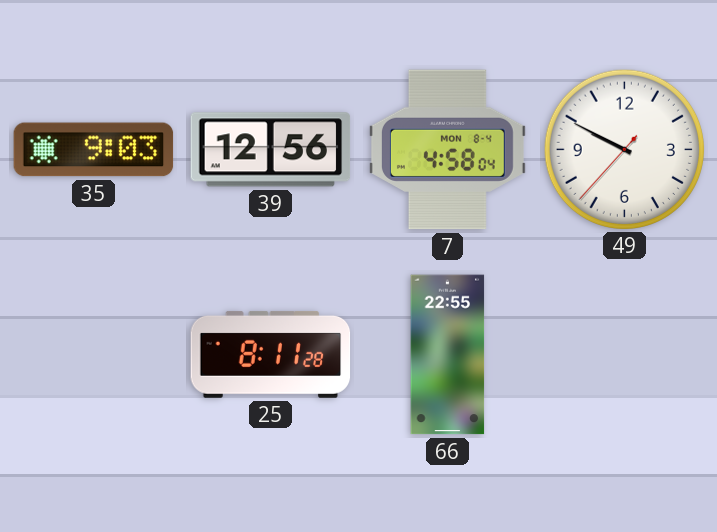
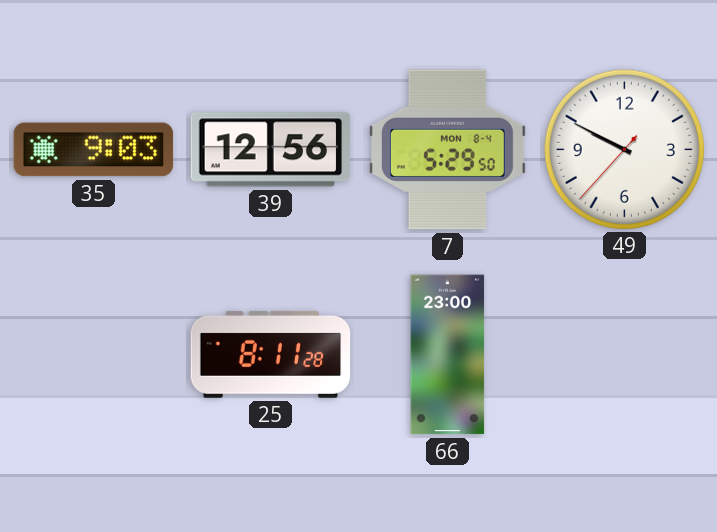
7: 4:58 -> 5:29
66: 22:55 -> 23:00
